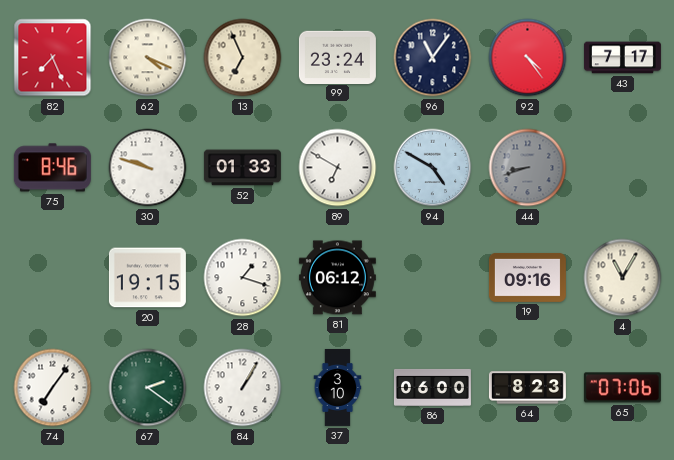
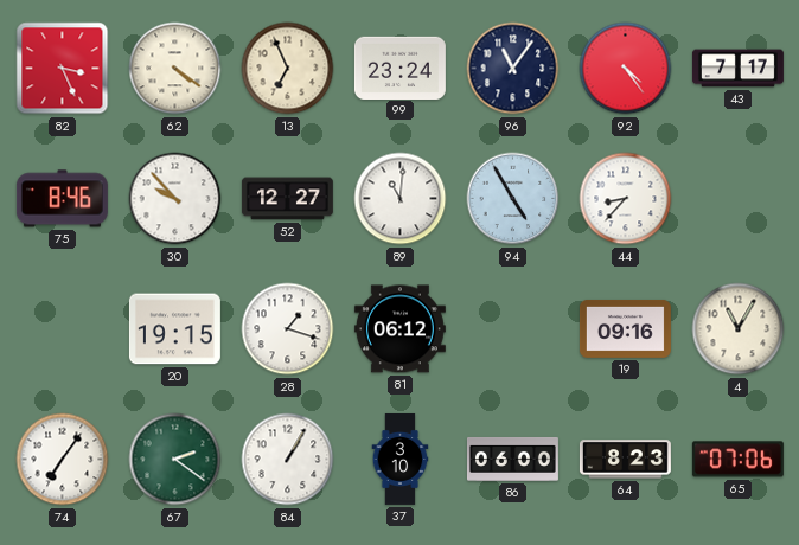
82: 7:26 -> 3:26
62: 4:19 -> 4:21
30: 9:48 -> 9:53
52: 01:33 -> 12:27
89: 6:50 -> 11:01
94: 4:50 -> 4:55
44: 8:42 -> 8:37
44 dial: grey -> white
